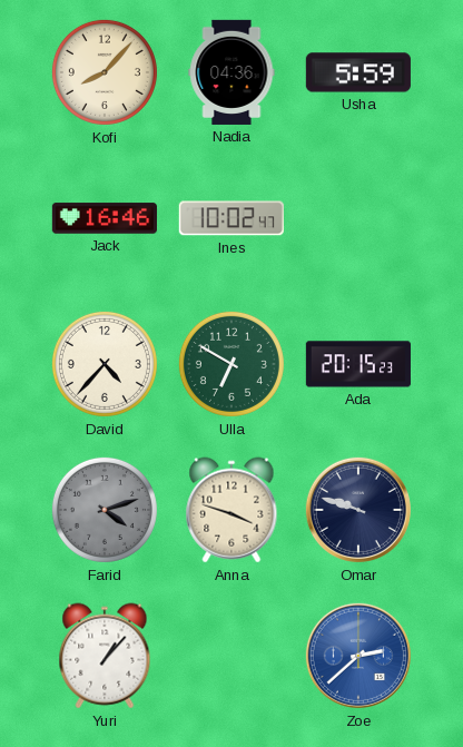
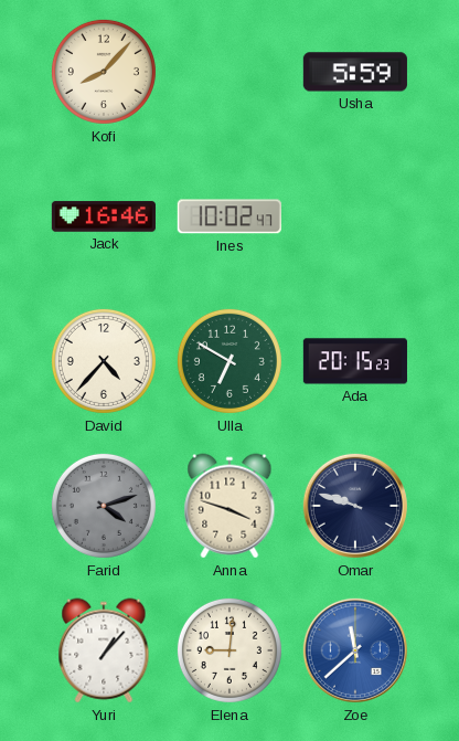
Nadia: 04:36 -> none
Elena: none -> 9:01
Zoe: 2:38 -> 11:38
